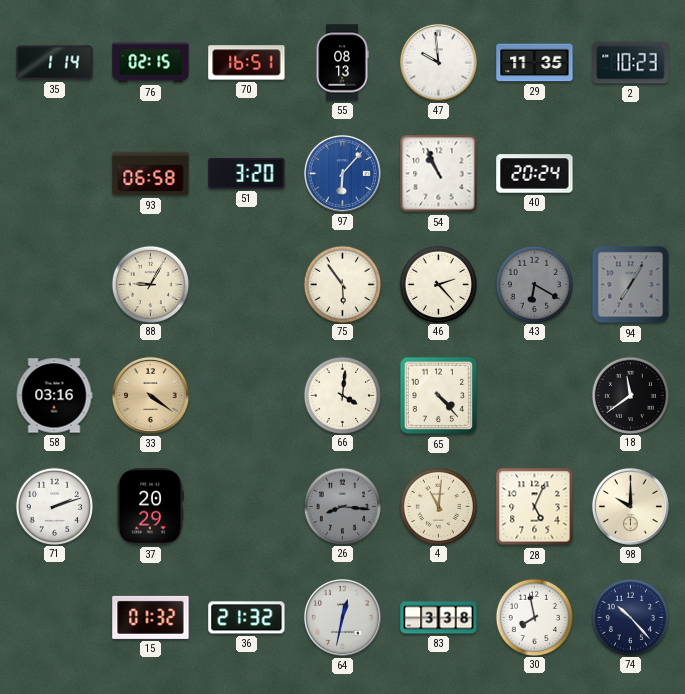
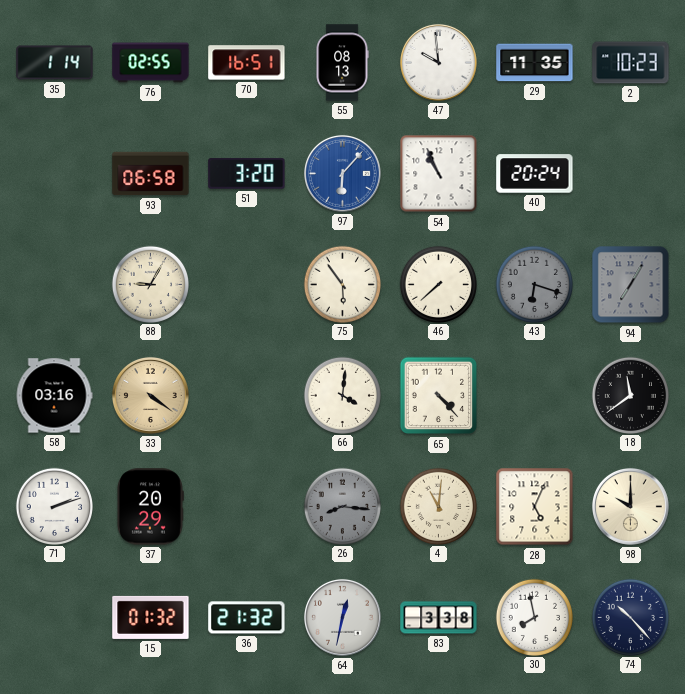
76: 02:15 -> 02:55
46: 2:23 -> 7:38
43: 6:20 -> 6:18
